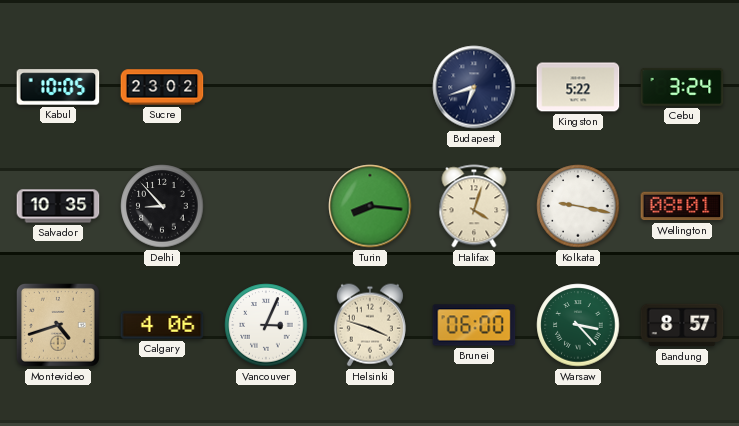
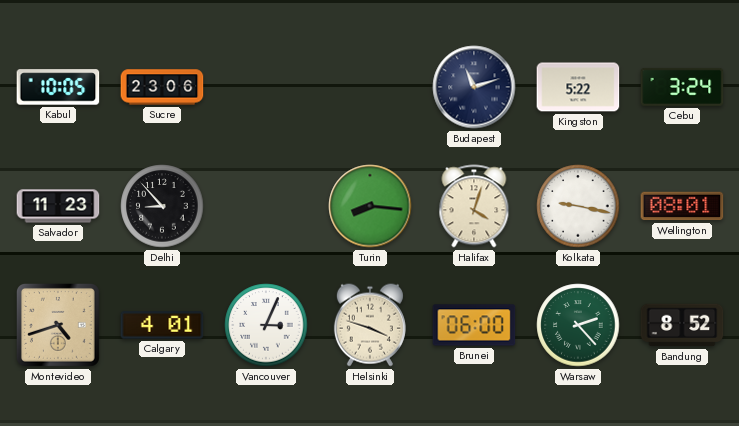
Sucre: 23:02 -> 23:06
Budapest: 6:42 -> 11:12
Salvador: 10:35 -> 11:23
Calgary: 4:06 -> 4:01
Warsaw: 3:23 -> 2:23
Bandung: 8:57 -> 8:52
